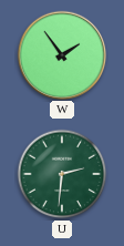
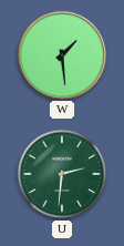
W: 1:54 -> 1:29
